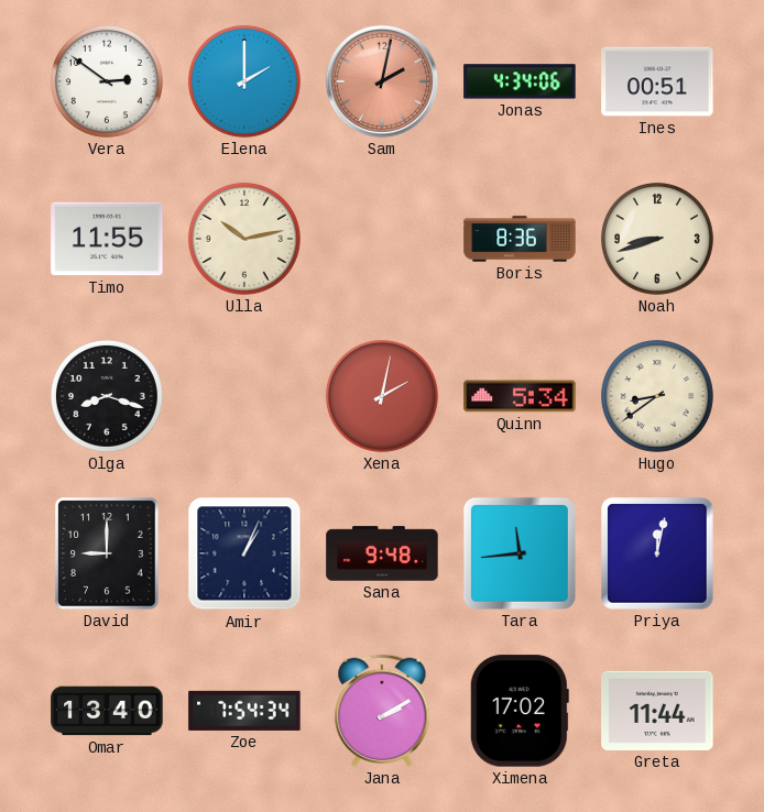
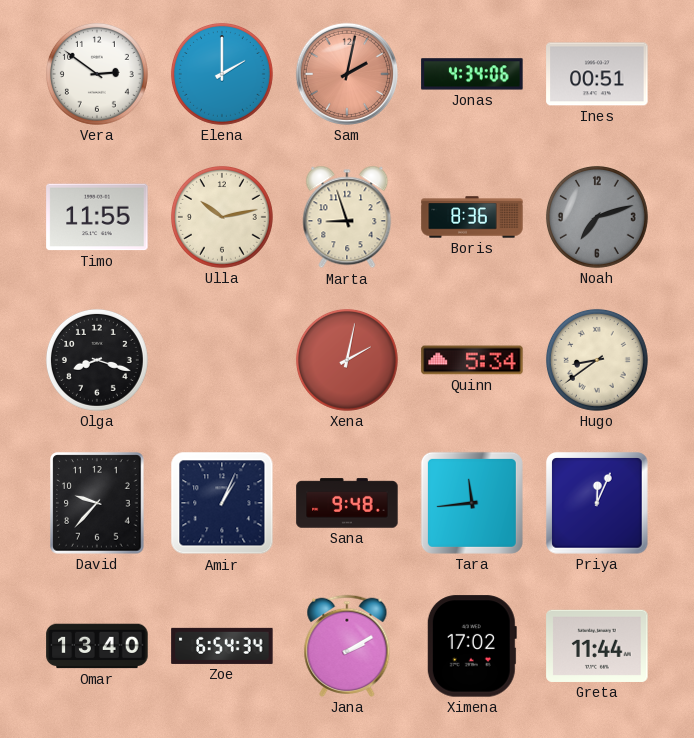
Marta: none -> 8:57
Noah: 8:42 -> 7:12
Noah dial: cream -> grey
David: 9:00 -> 9:37
Priya: 12:02 -> 12:04
Zoe: 7:54 -> 6:54
